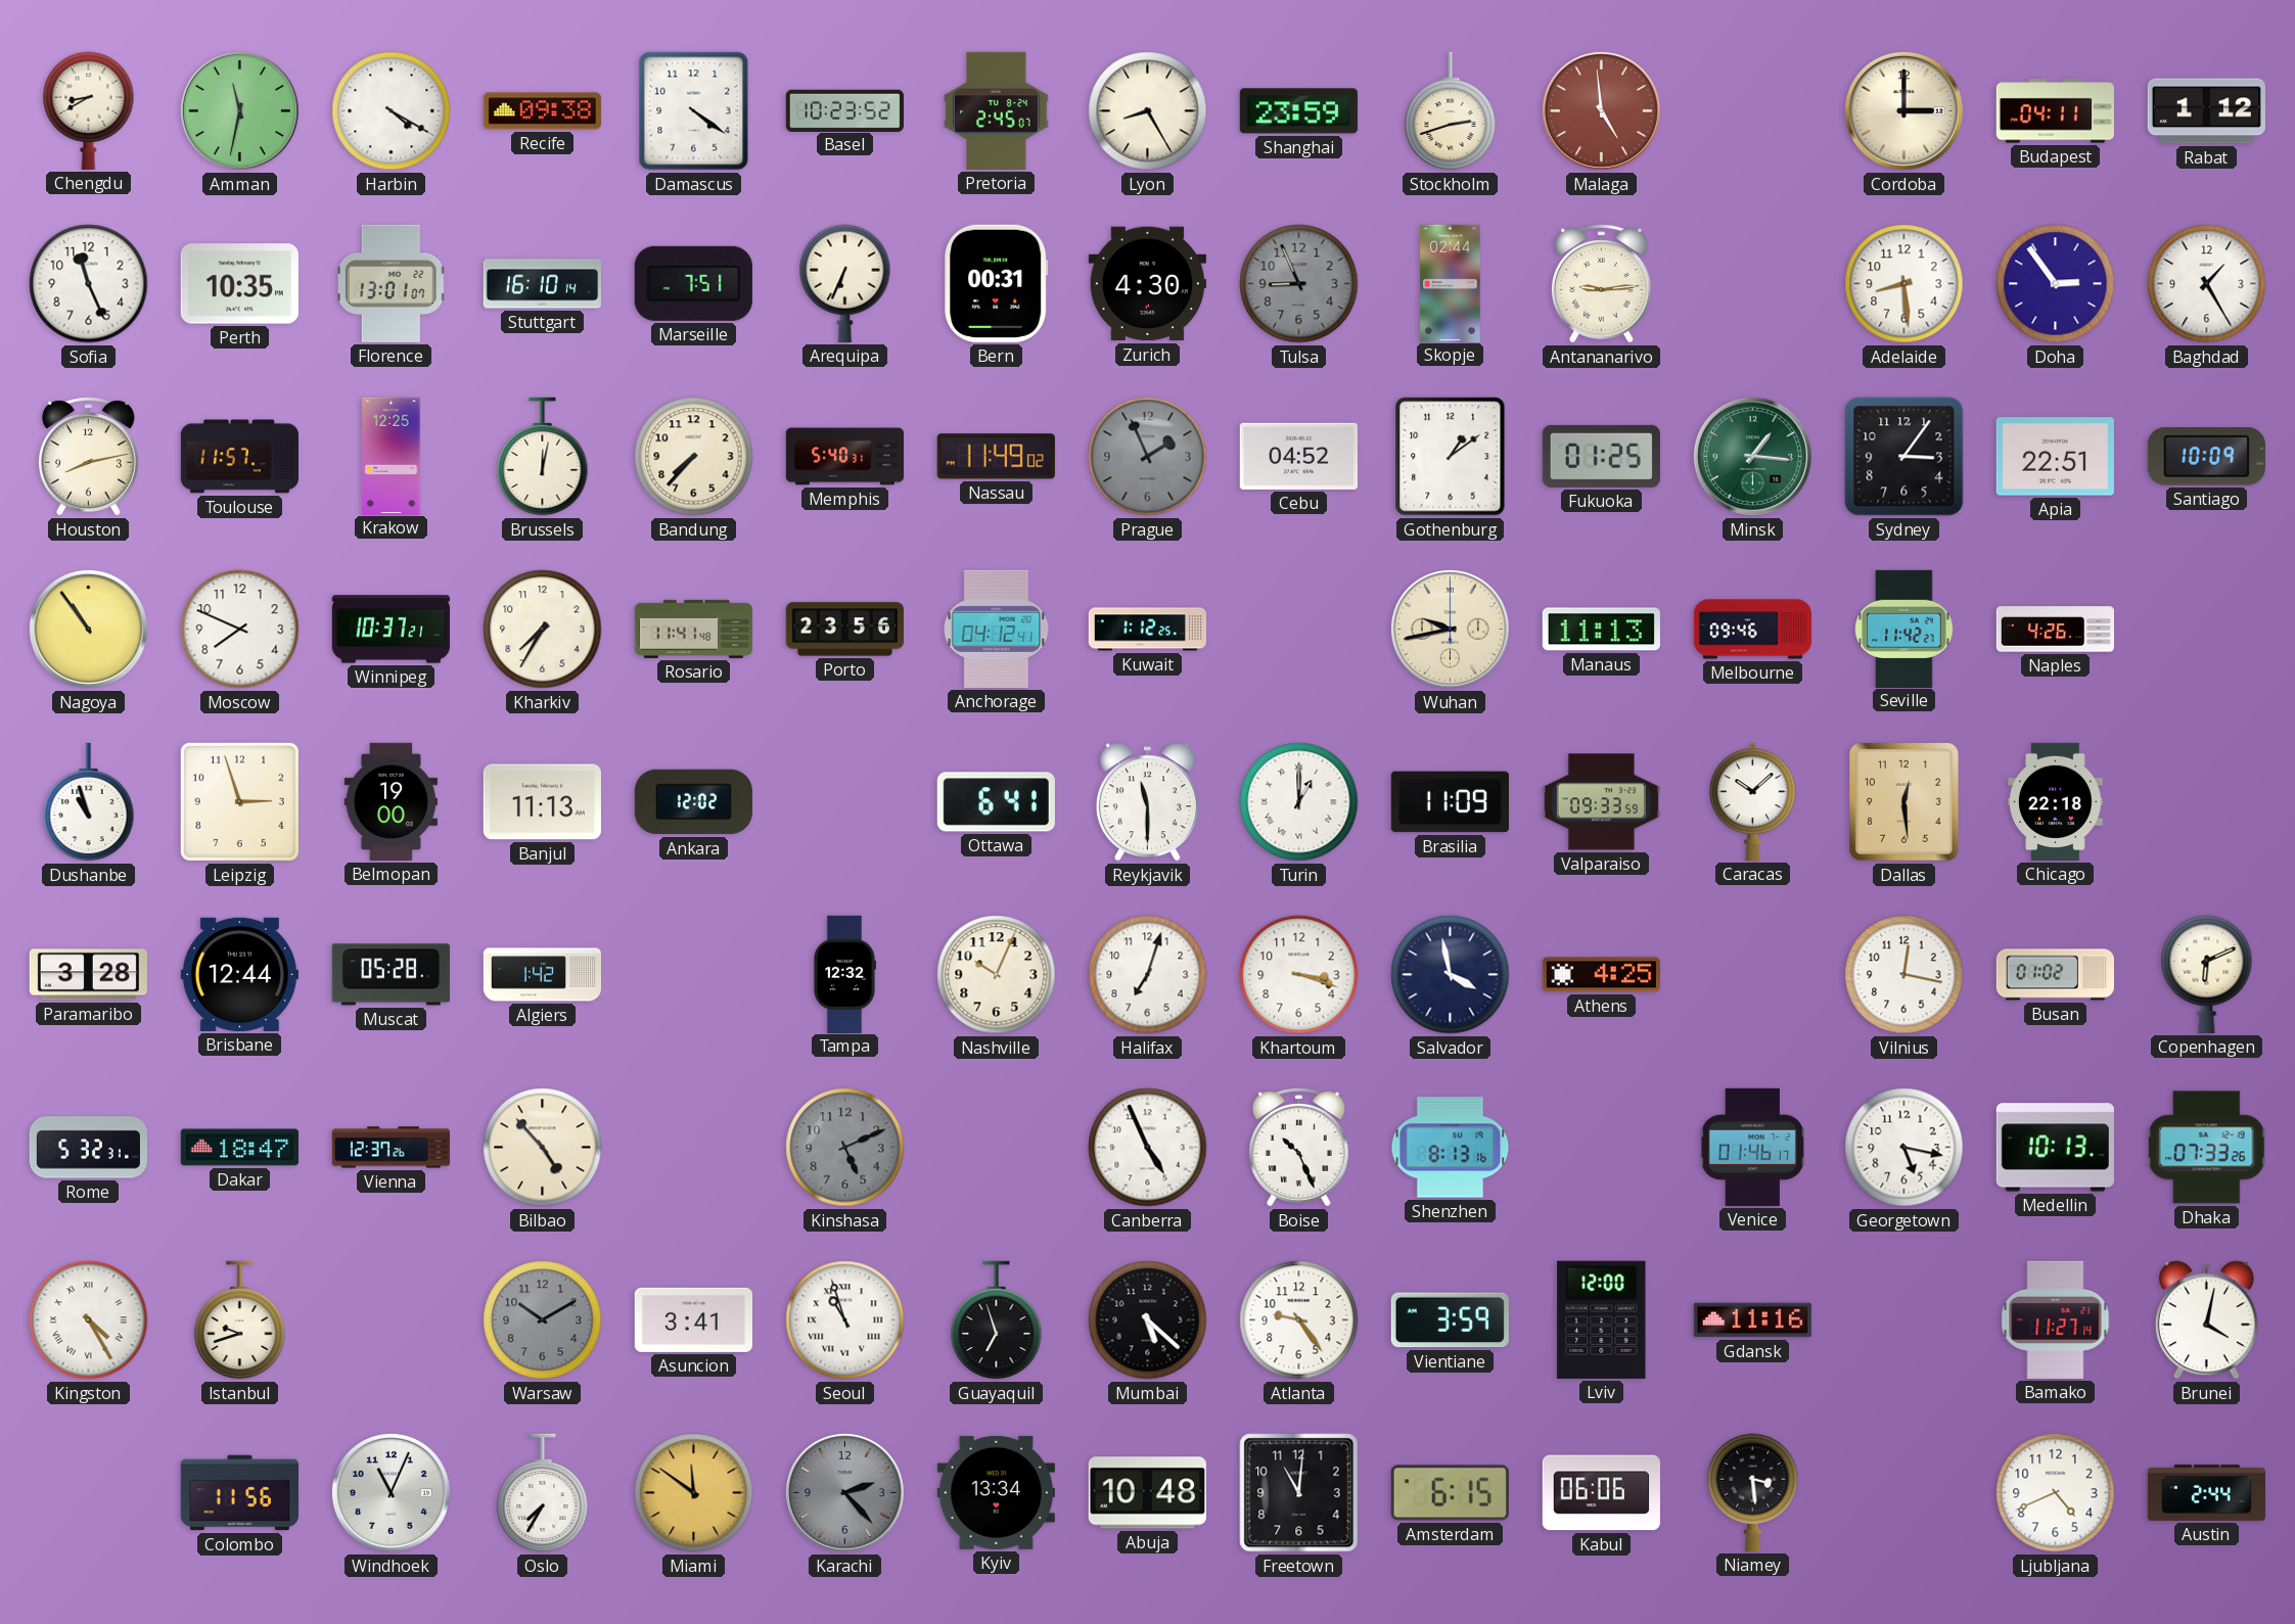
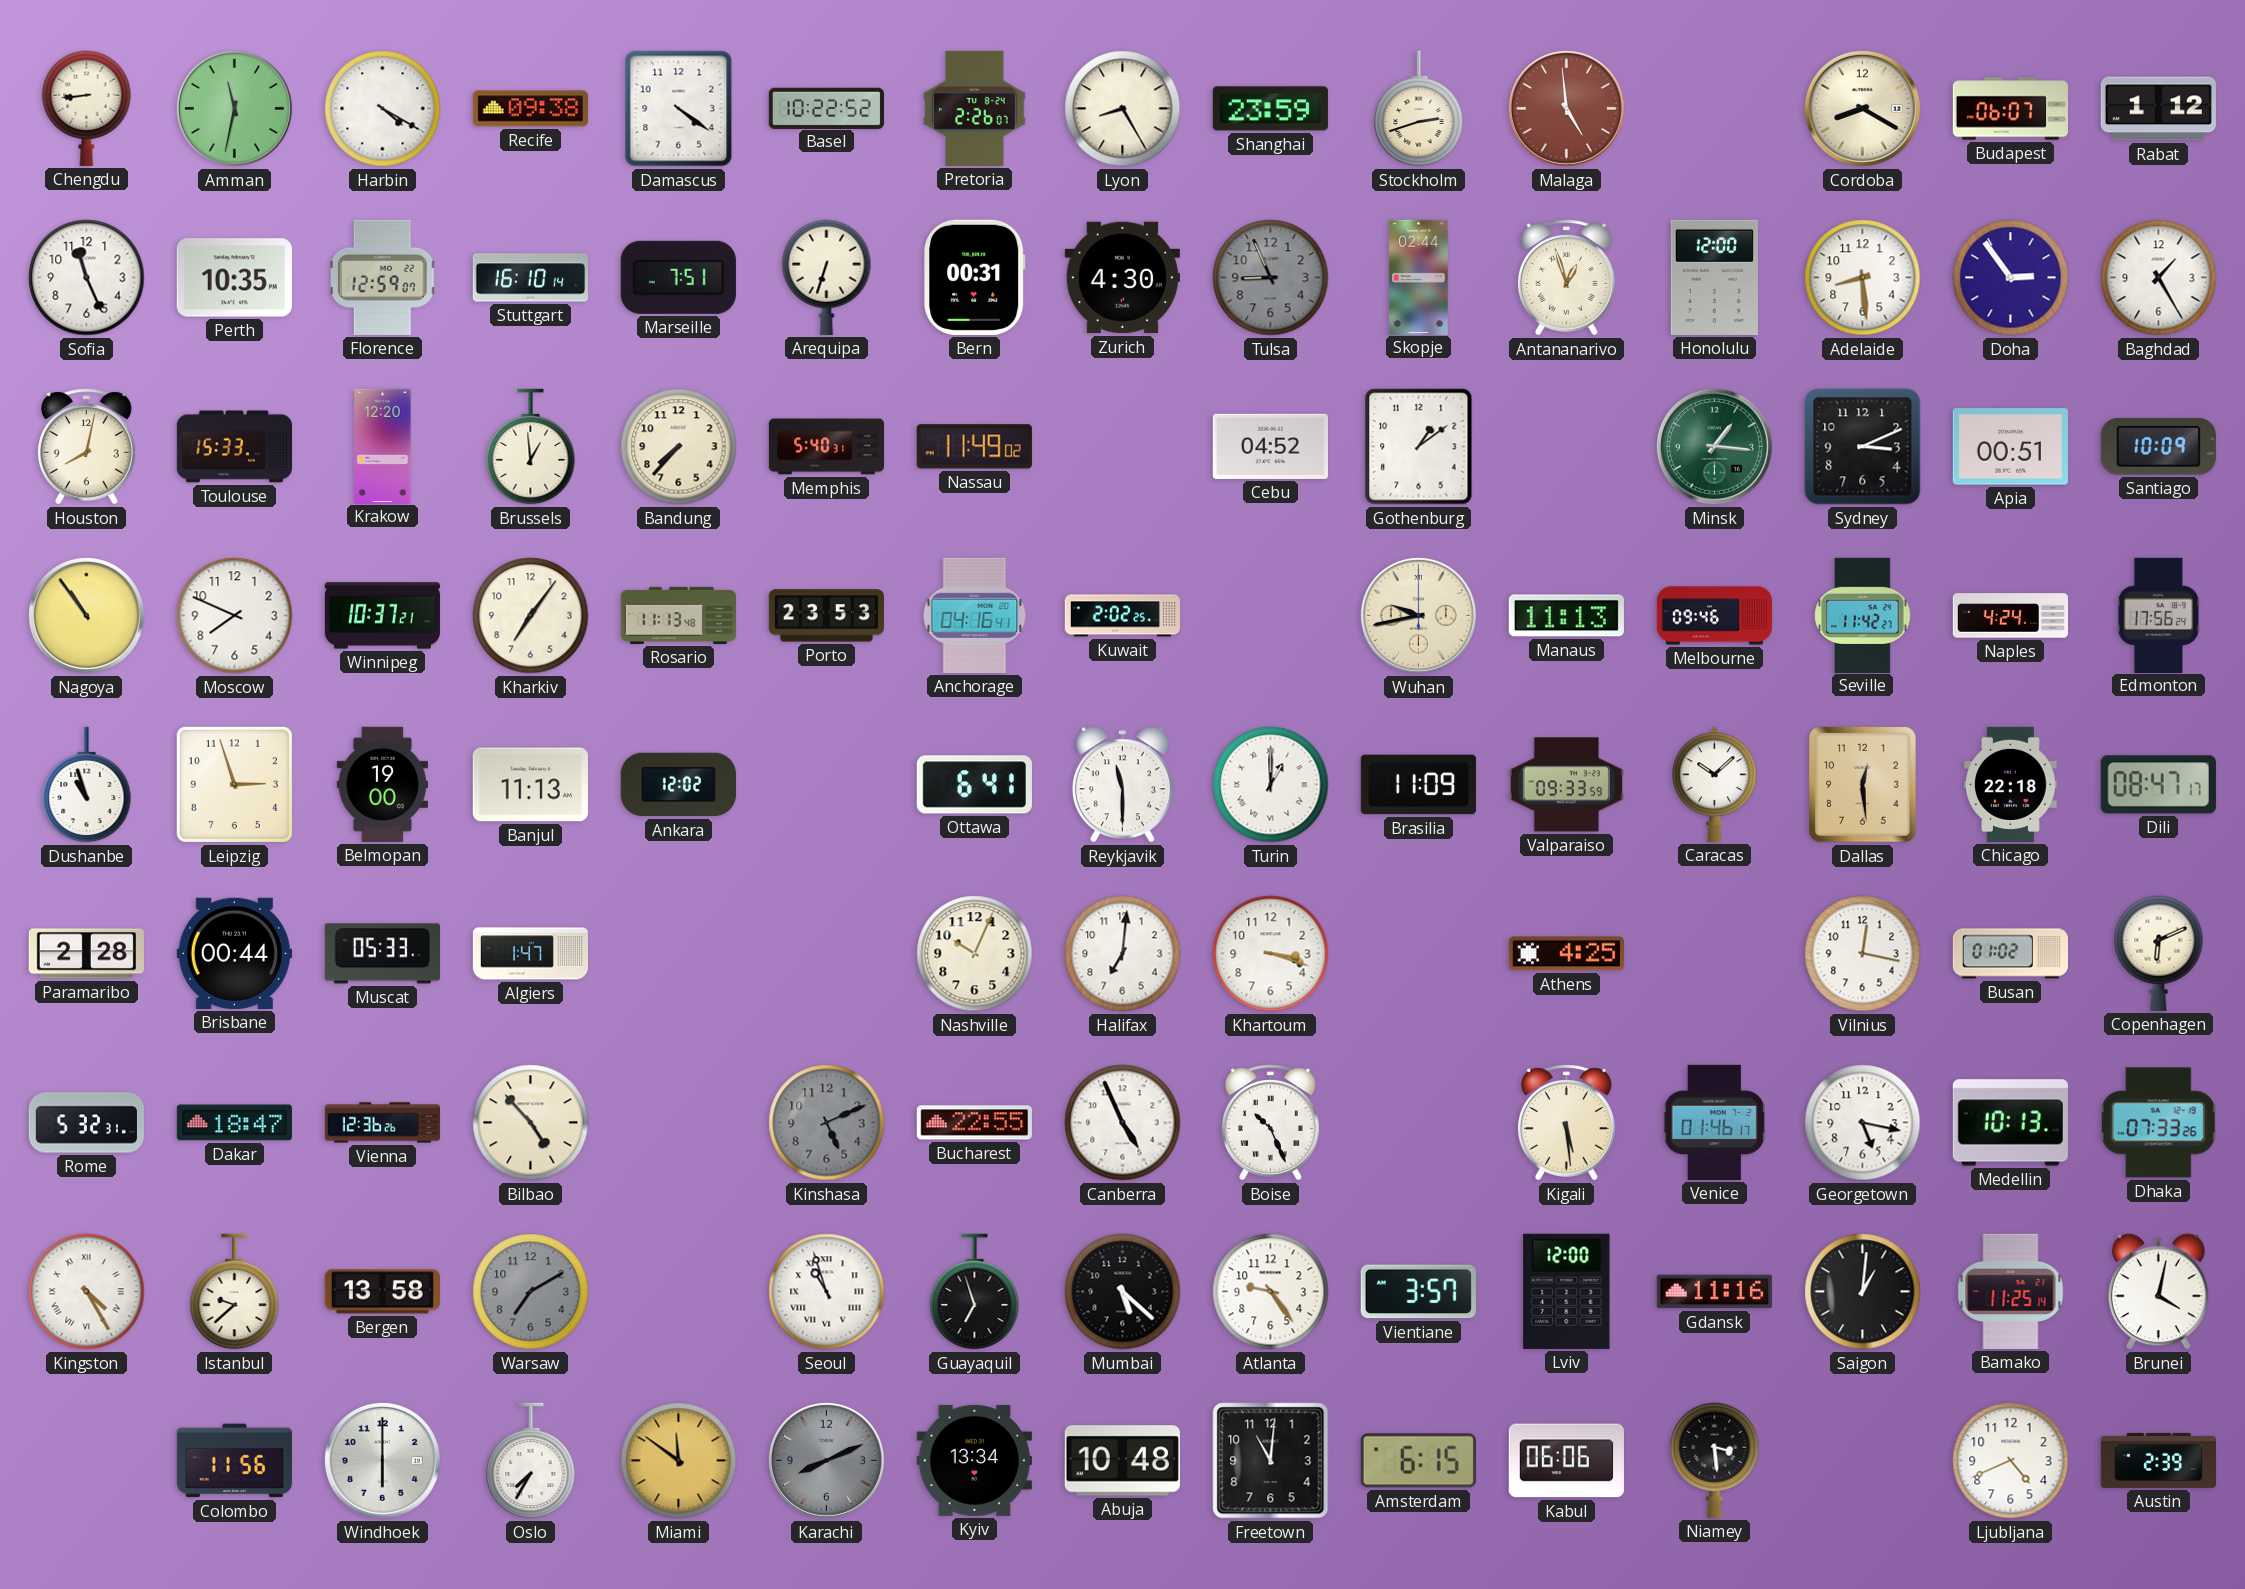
Chengdu: 8:40 -> 8:44
Basel: 10:23 -> 10:22
Pretoria: 2:45 -> 2:26
Cordoba: 3:00 -> 8:20
Budapest: 04:11 -> 06:07
Florence: 13:01 -> 12:59
Arequipa: 6:34 -> 6:33
Antananarivo: 9:14 -> 12:57
Honolulu: none -> 12:00
Houston: 8:13 -> 8:02
Toulouse: 11:57 -> 15:33
Krakow: 12:25 -> 12:20
Brussels: 12:02 -> 12:59
Prague: 1:56 -> none
Fukuoka: 01:25 -> none
Sydney: 3:06 -> 3:11
Apia: 22:51 -> 00:51
Kharkiv: 7:35 -> 7:06
Rosario: 11:41 -> 11:13
Porto: 23:56 -> 23:53
Anchorage: 04:12 -> 04:16
Kuwait: 1:12 -> 2:02
Naples: 4:26 -> 4:24
Edmonton: none -> 17:56
Dili: none -> 08:47
Paramaribo: 3:28 -> 2:28
Brisbane: 12:44 -> 00:44
Muscat: 05:28 -> 05:33
Algiers: 1:42 -> 1:47
Tampa: 12:32 -> none
Halifax: 7:03 -> 7:01
Salvador: 3:58 -> none
Vienna: 12:37 -> 12:36
Bucharest: none -> 22:55
Shenzhen: 8:13 -> none
Kigali: none -> 5:29
Istanbul: 9:42 -> 9:38
Bergen: none -> 13:58
Warsaw: 10:10 -> 7:10
Asuncion: 3:41 -> none
Vientiane: 3:59 -> 3:57
Saigon: none -> 1:01
Bamako: 11:27 -> 11:25
Windhoek: 11:04 -> 6:00
Karachi: 2:23 -> 8:11
Austin: 2:44 -> 2:39
